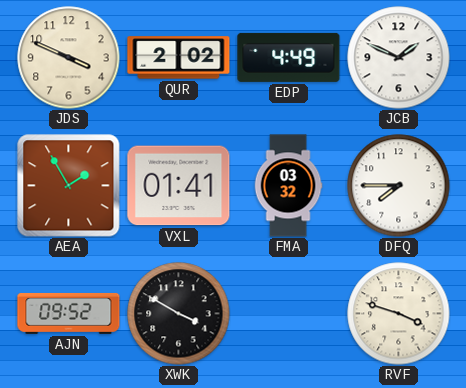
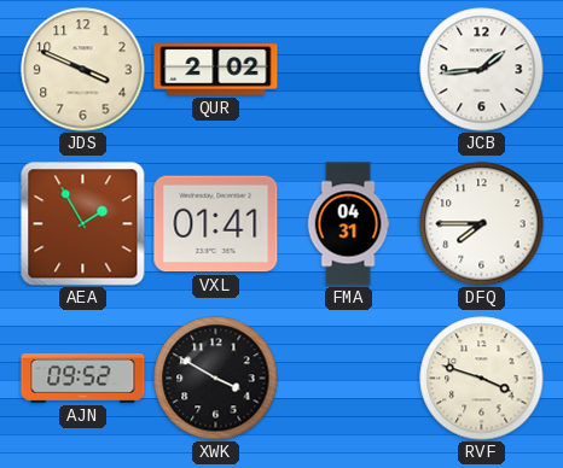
EDP: 4:49 -> none
JCB: 1:49 -> 1:44
FMA: 03:32 -> 04:31
